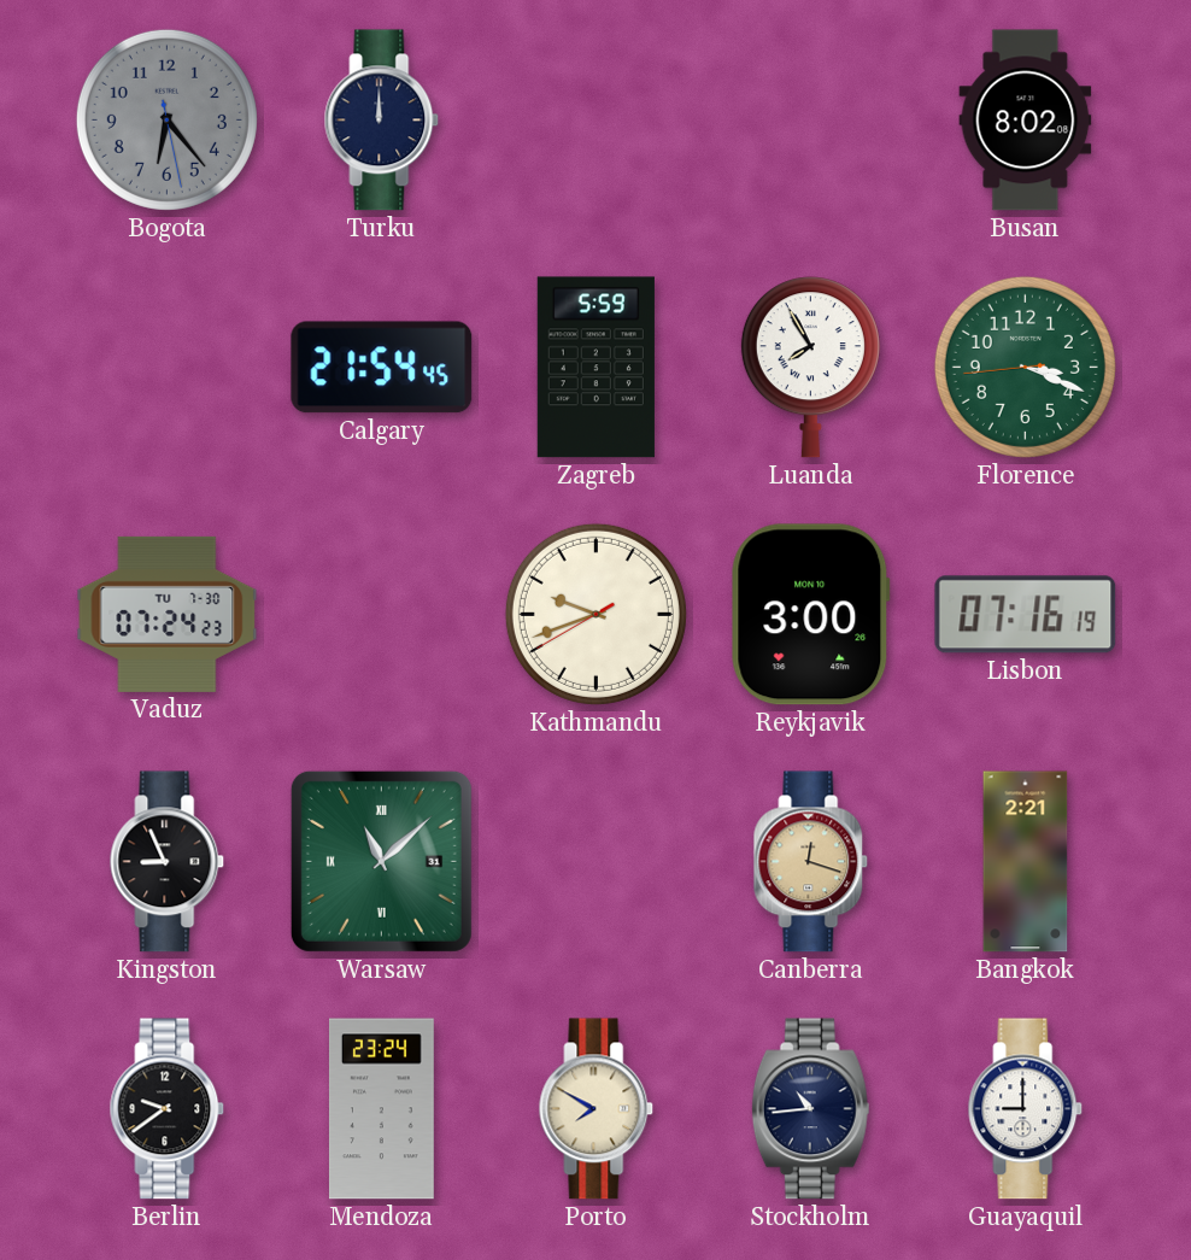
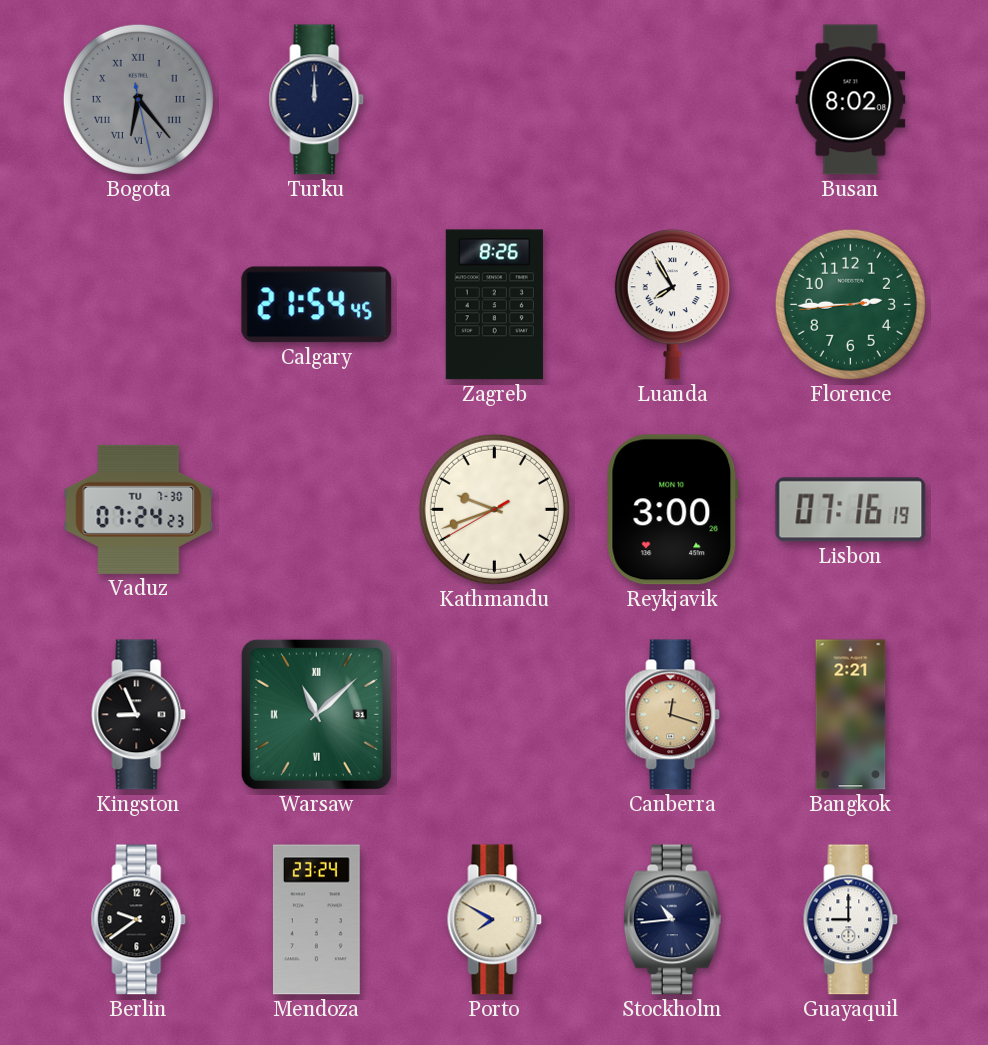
Bogota numerals: Arabic -> Roman
Zagreb: 5:59 -> 8:26
Florence: 3:18 -> 2:44
